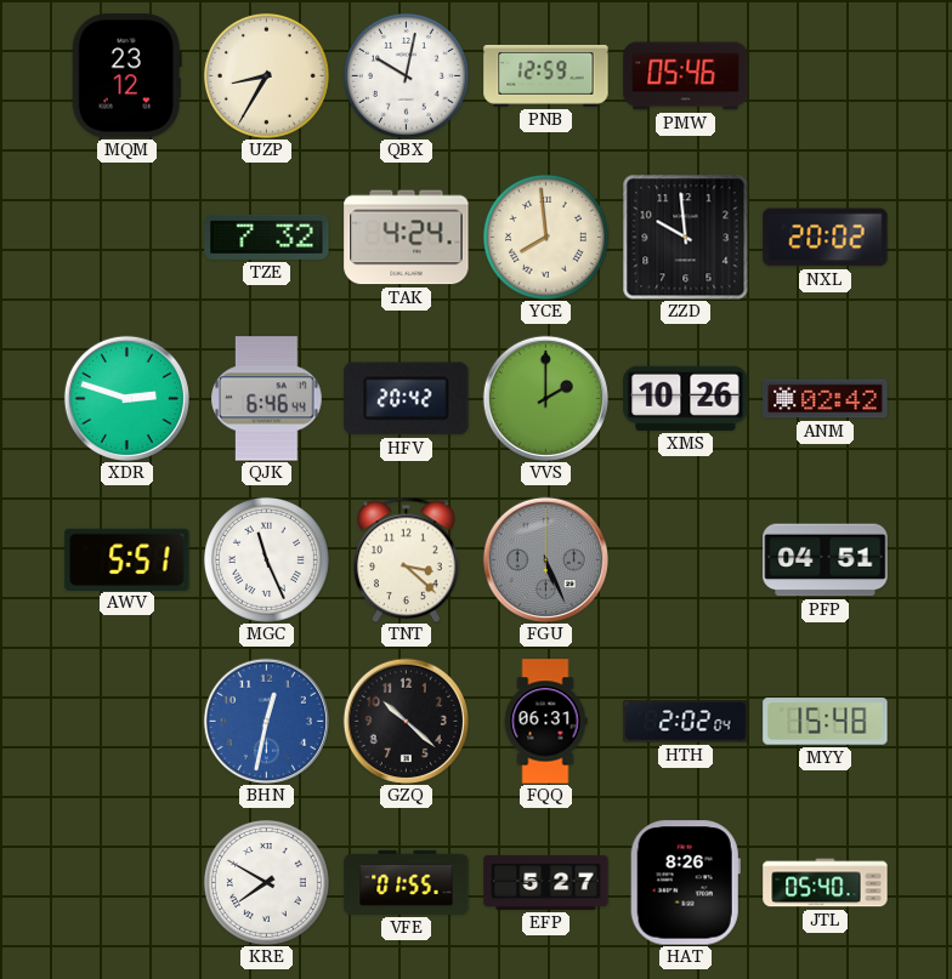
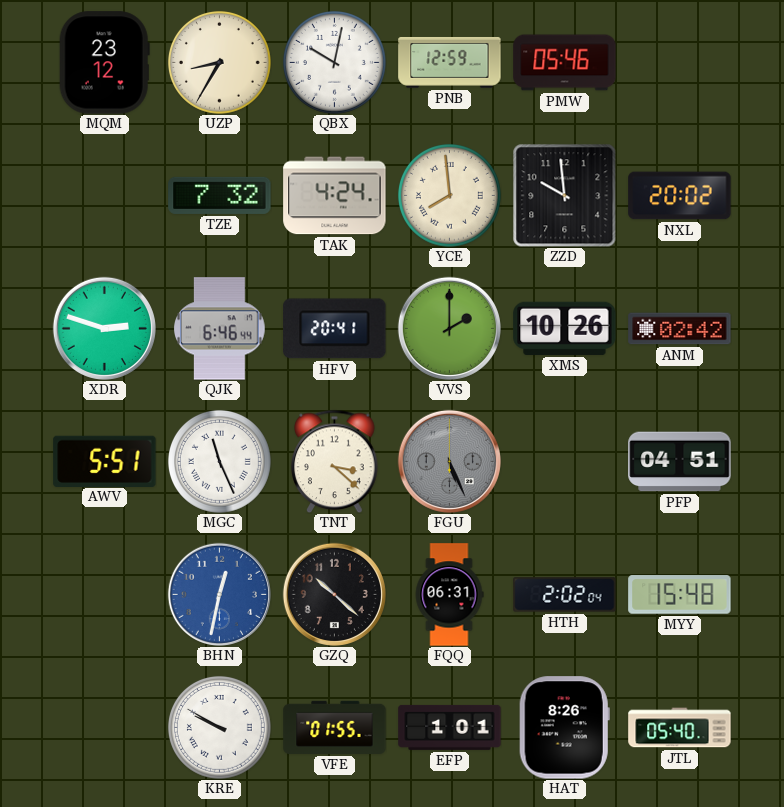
HFV: 20:42 -> 20:41
KRE: 7:50 -> 9:50
EFP: 5:27 -> 1:01
